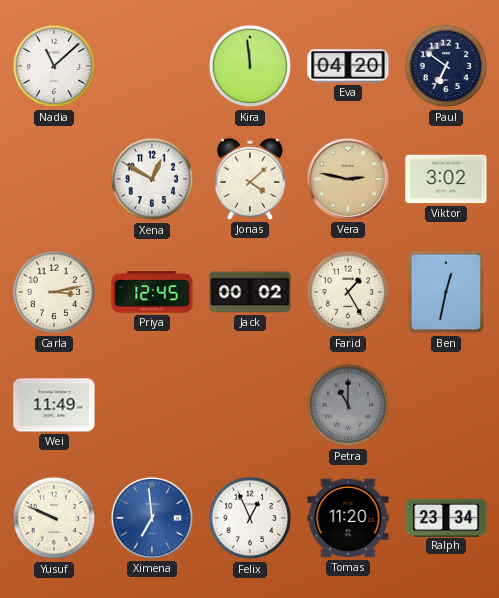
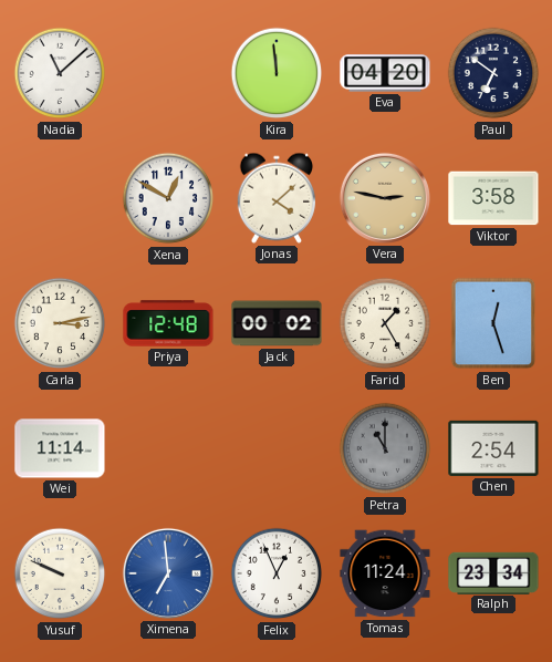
Viktor: 3:02 -> 3:58
Priya: 12:45 -> 12:48
Ben: 12:32 -> 12:27
Wei: 11:49 -> 11:14
Chen: none -> 2:54
Tomas: 11:20 -> 11:24
